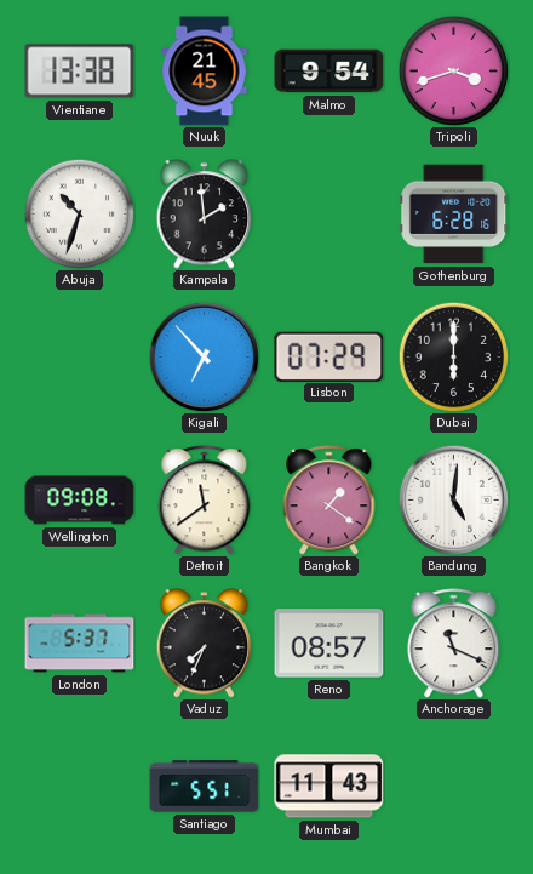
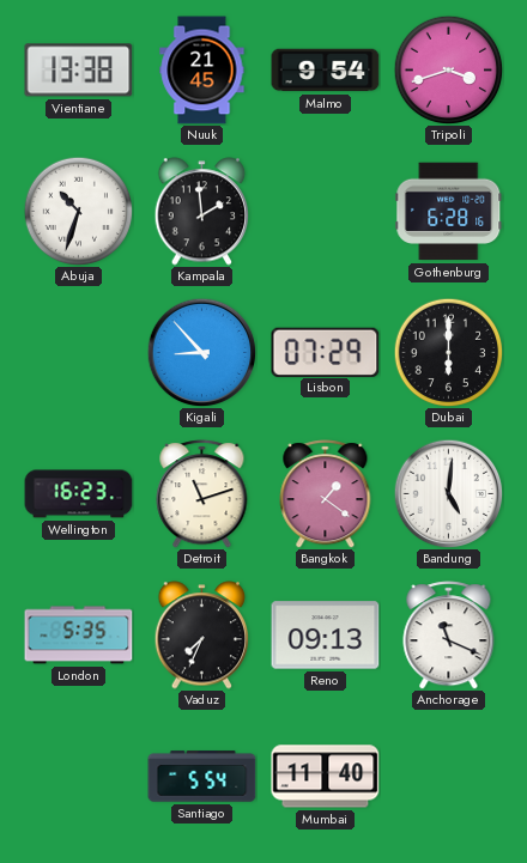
Kigali: 6:53 -> 8:53
Wellington: 09:08 -> 16:23
Detroit: 11:39 -> 11:12
London: 5:37 -> 5:35
Reno: 08:57 -> 09:13
Santiago: 5:51 -> 5:54
Mumbai: 11:43 -> 11:40
